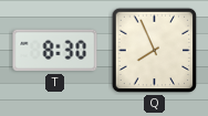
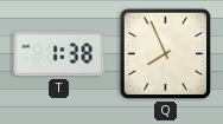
T: 8:30 -> 1:38
